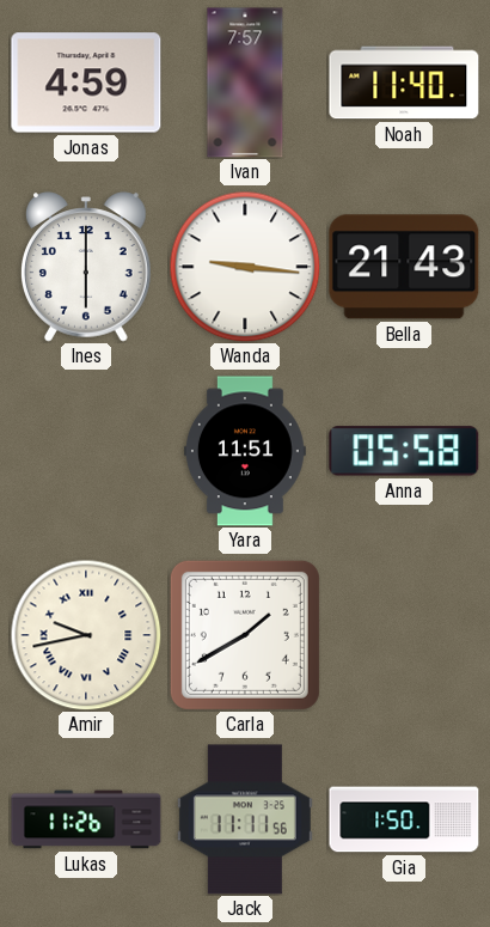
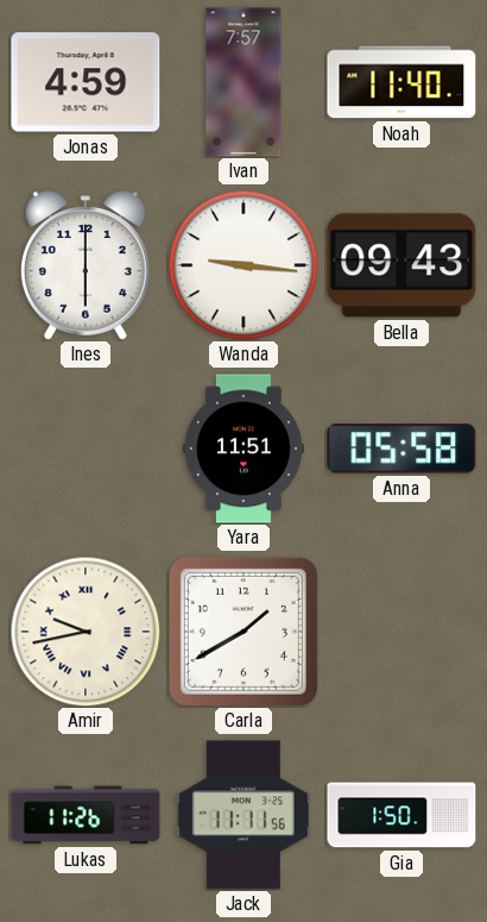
Bella: 21:43 -> 09:43
